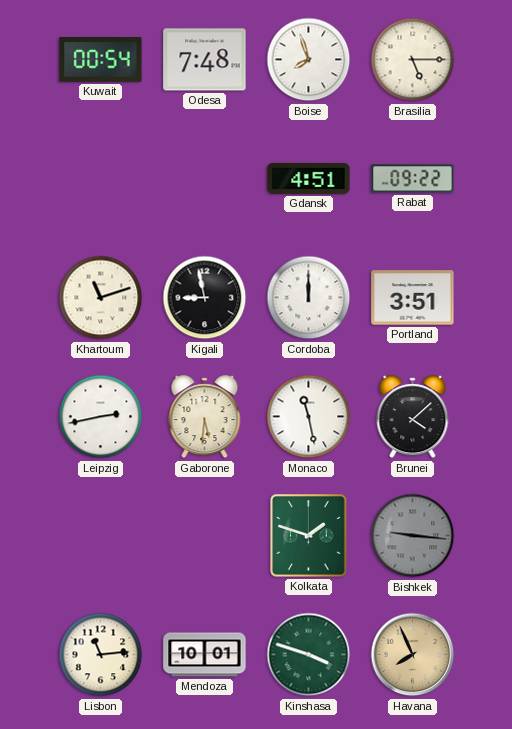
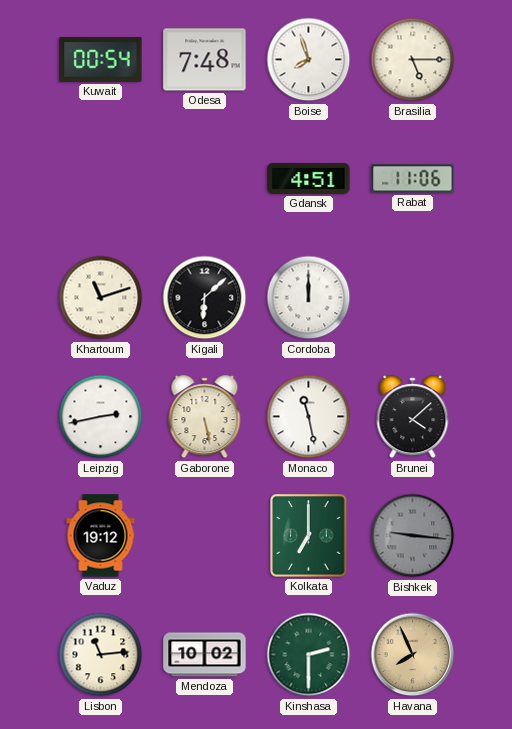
Rabat: 09:22 -> 11:06
Kigali: 8:58 -> 6:08
Portland: 3:51 -> none
Gaborone: 5:31 -> 5:28
Vaduz: none -> 19:12
Kolkata: 1:48 -> 7:00
Mendoza: 10:01 -> 10:02
Kinshasa: 3:48 -> 2:30
